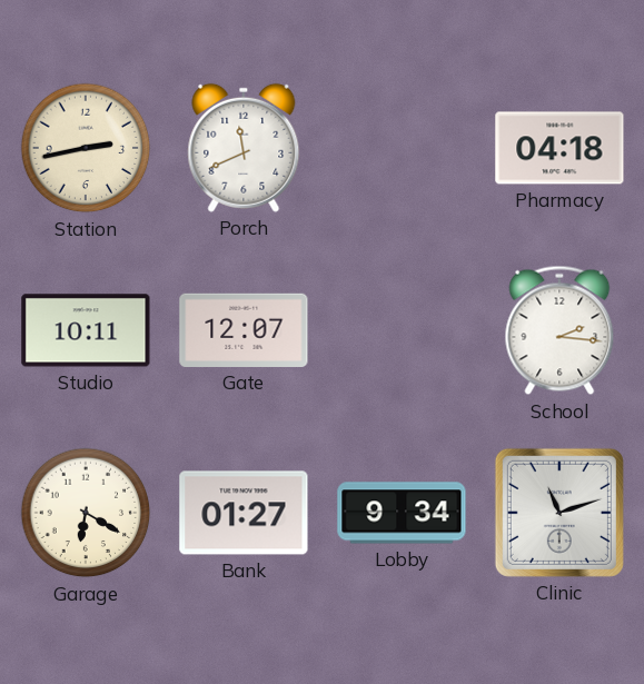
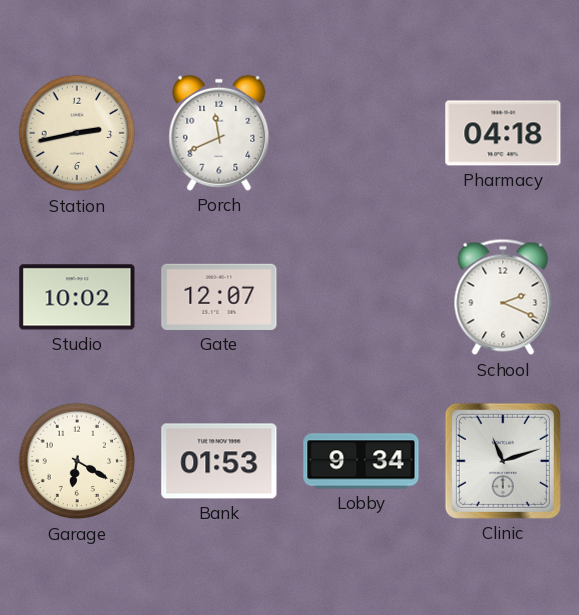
Studio: 10:11 -> 10:02
School: 2:16 -> 2:19
Bank: 01:27 -> 01:53
